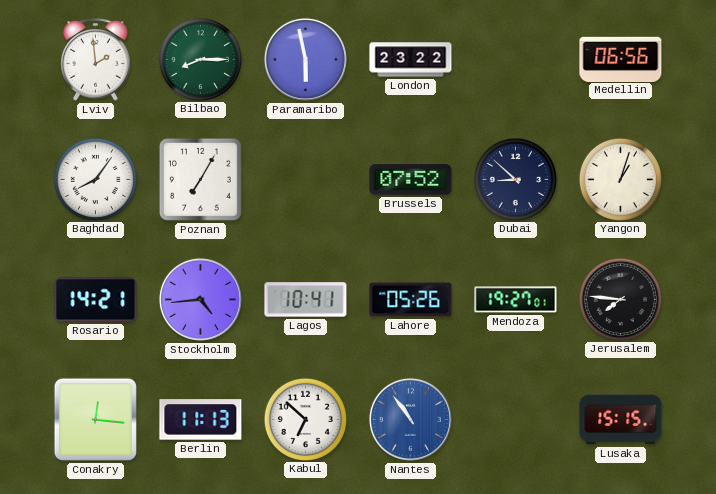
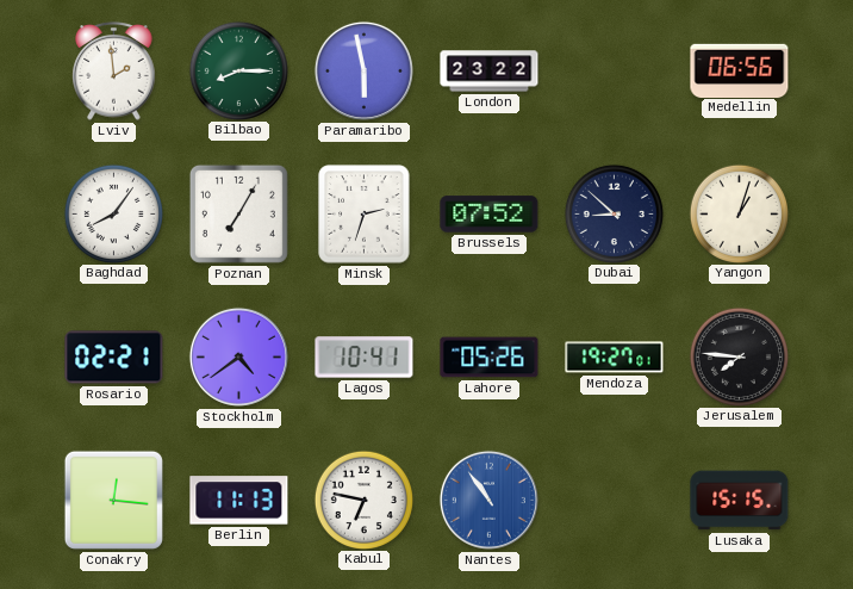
Minsk: none -> 2:33
Rosario: 14:21 -> 02:21
Stockholm: 4:44 -> 4:39
Kabul: 6:52 -> 6:47
